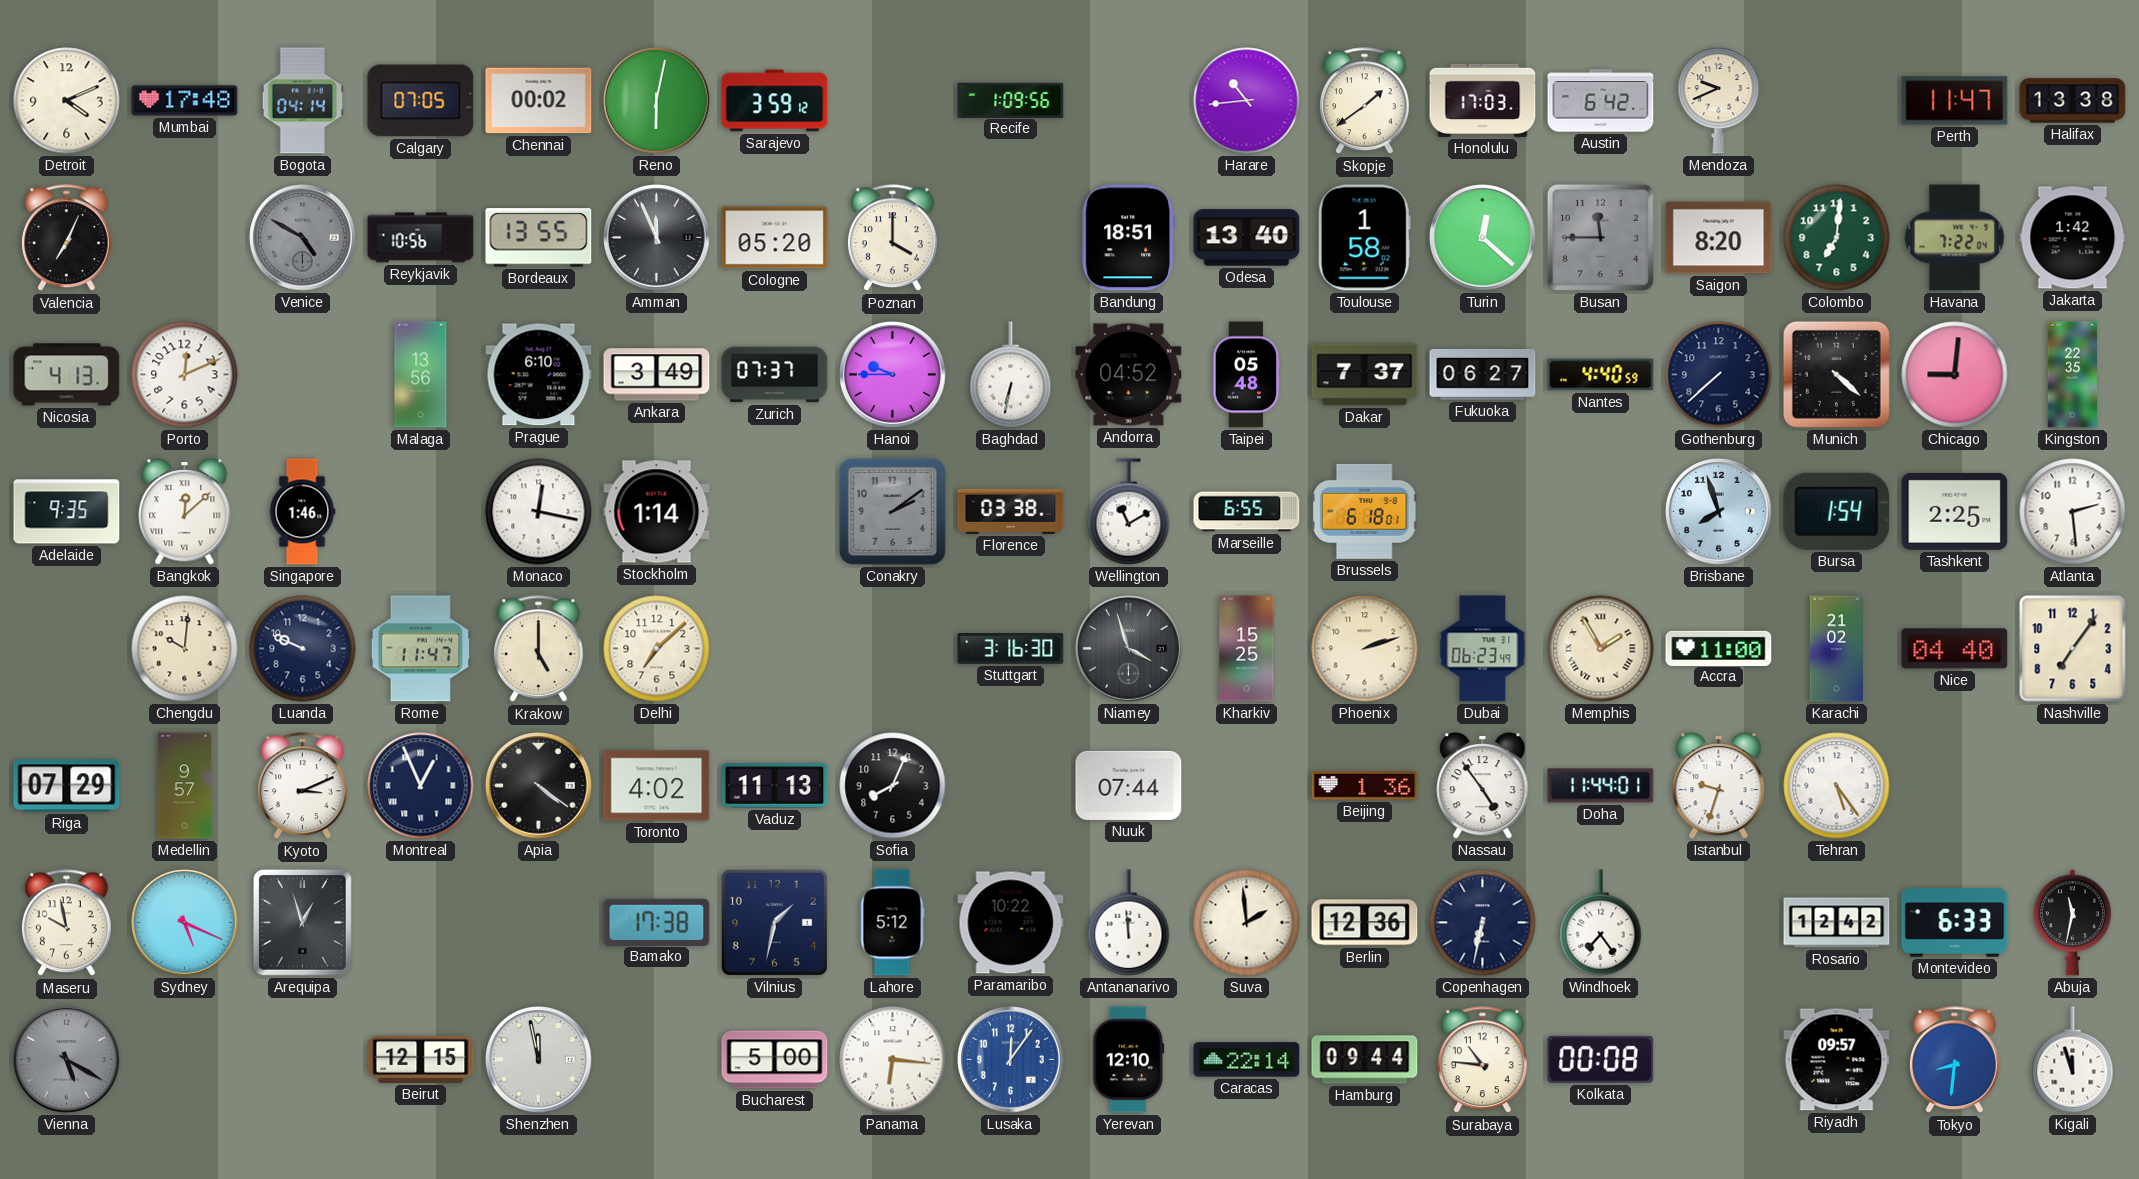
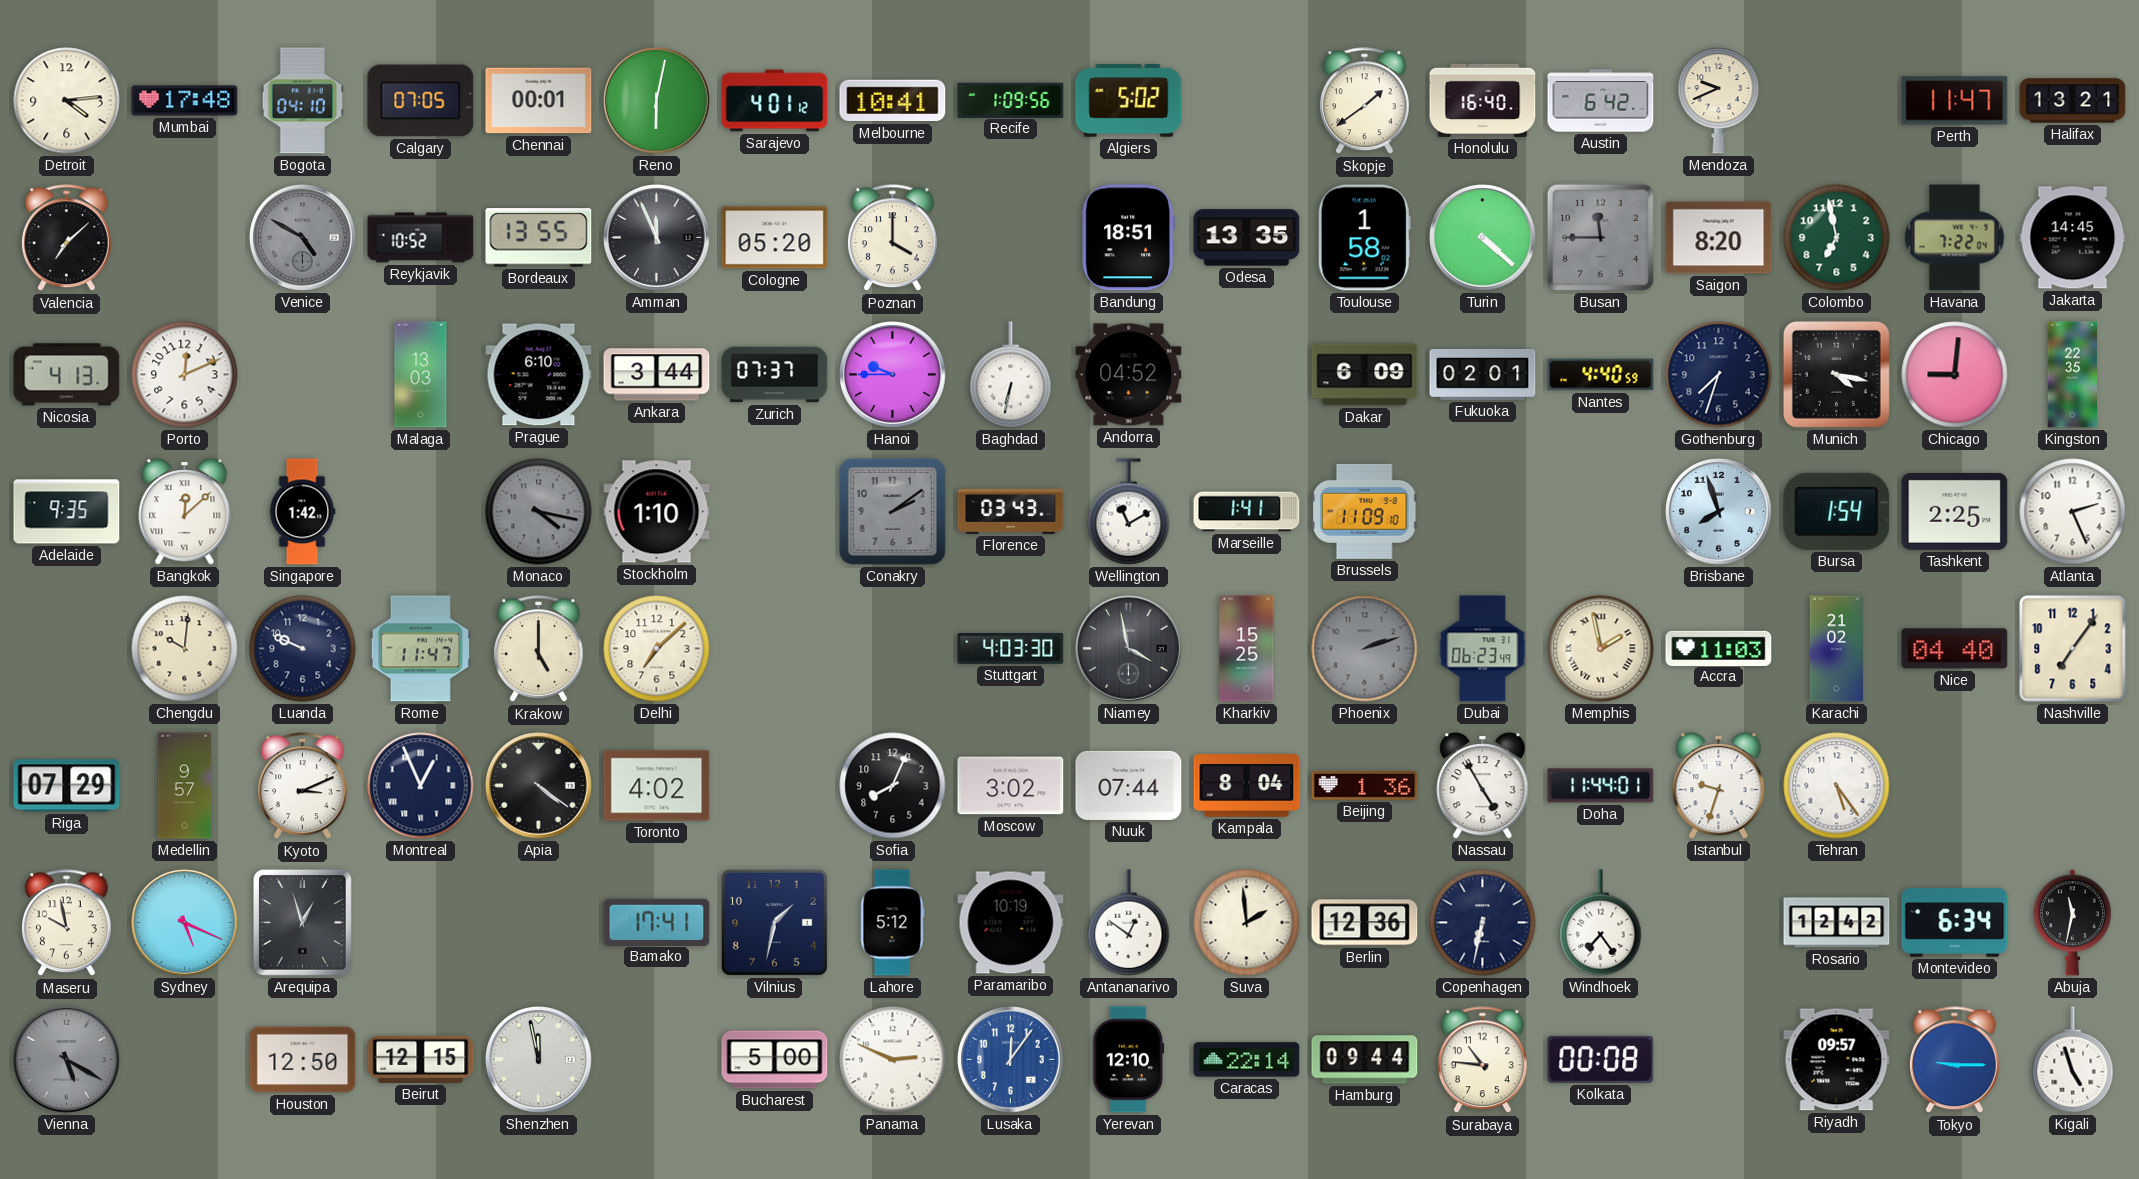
Detroit: 4:11 -> 4:14
Bogota: 04:14 -> 04:10
Chennai: 00:02 -> 00:01
Sarajevo: 3:59 -> 4:01
Melbourne: none -> 10:41
Algiers: none -> 5:02
Harare: 10:44 -> none
Honolulu: 17:03 -> 16:40
Halifax: 13:38 -> 13:21
Valencia: 7:04 -> 7:08
Reykjavik: 10:56 -> 10:52
Odesa: 13:40 -> 13:35
Turin: 12:22 -> 4:22
Colombo: 7:01 -> 6:58
Jakarta: 1:42 -> 14:45
Malaga: 13:56 -> 13:03
Ankara: 3:49 -> 3:44
Taipei: 05:48 -> none
Dakar: 7:37 -> 6:09
Fukuoka: 06:27 -> 02:01
Gothenburg: 7:38 -> 7:33
Munich: 4:22 -> 4:17
Singapore: 1:46 -> 1:42
Monaco: 12:17 -> 4:17
Monaco dial: white -> grey
Stockholm: 1:14 -> 1:10
Florence: 03:38 -> 03:43
Marseille: 6:55 -> 1:41
Brussels: 6:18 -> 11:09
Atlanta: 2:29 -> 2:26
Stuttgart: 3:16 -> 4:03
Niamey: 3:57 -> 3:58
Phoenix dial: cream -> grey
Memphis: 1:55 -> 1:58
Accra: 11:00 -> 11:03
Vaduz: 11:13 -> none
Moscow: none -> 3:02
Kampala: none -> 8:04
Nassau: 4:54 -> 4:55
Bamako: 17:38 -> 17:41
Paramaribo: 10:22 -> 10:19
Antananarivo: 11:59 -> 12:51
Montevideo: 6:33 -> 6:34
Houston: none -> 12:50
Panama: 6:16 -> 2:49
Tokyo: 8:31 -> 9:15
Kigali: 11:57 -> 4:57
